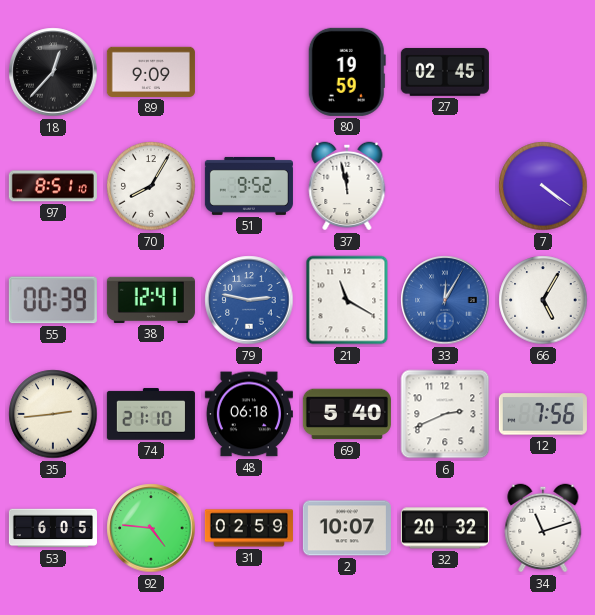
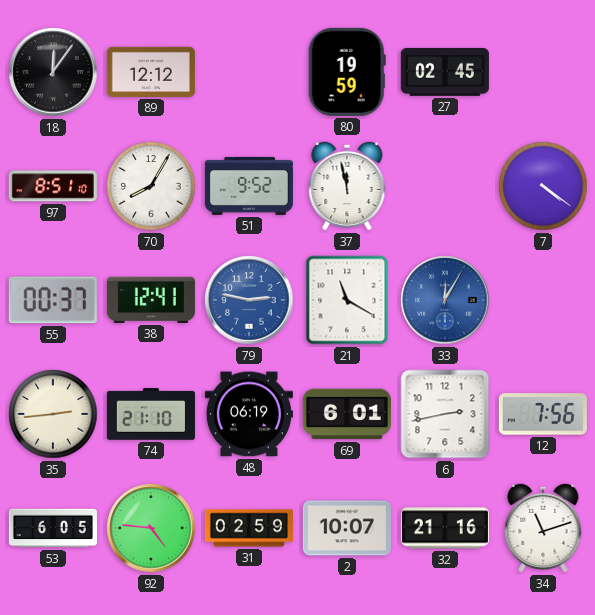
18: 12:37 -> 12:06
89: 9:09 -> 12:12
55: 00:39 -> 00:37
66: 5:05 -> none
48: 06:18 -> 06:19
69: 5:40 -> 6:01
6: 2:41 -> 2:43
32: 20:32 -> 21:16
